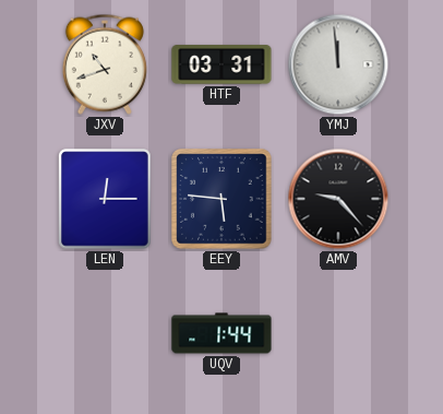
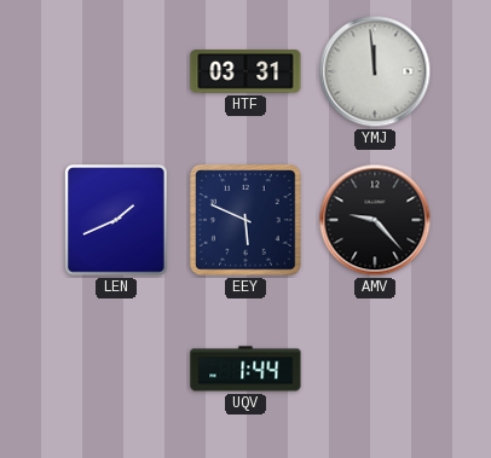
JXV: 10:42 -> none
LEN: 12:15 -> 1:41
EEY: 5:46 -> 5:49
